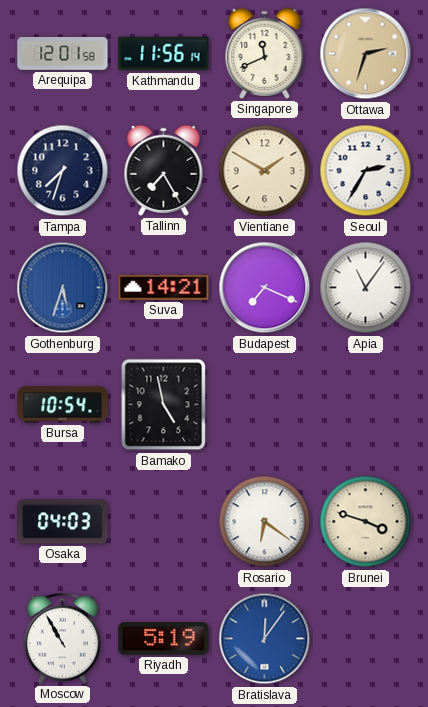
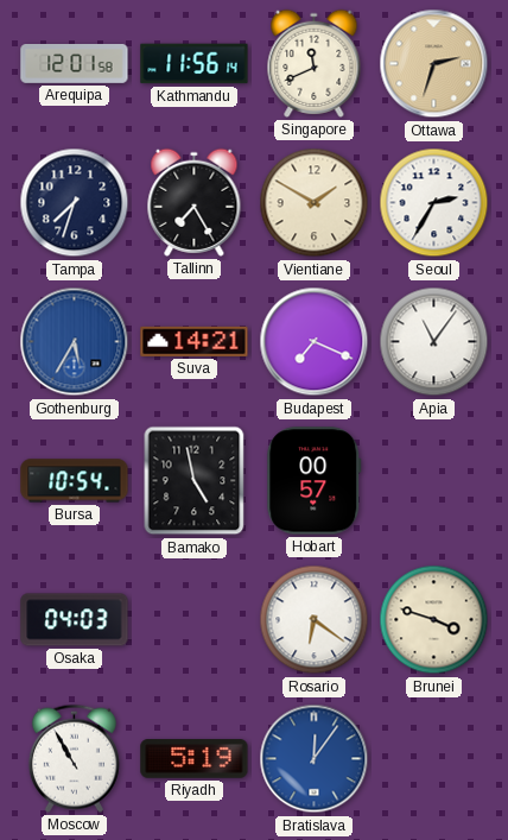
Gothenburg: 5:33 -> 5:35
Hobart: none -> 00:57
